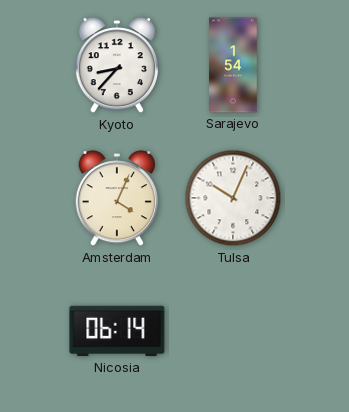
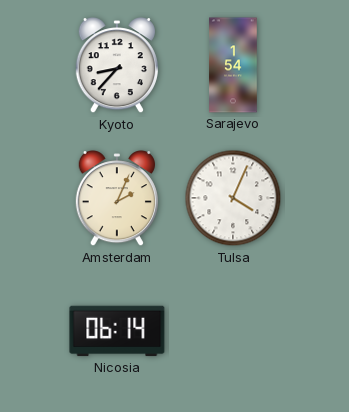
Amsterdam: 4:04 -> 2:04
Tulsa: 10:04 -> 4:04
